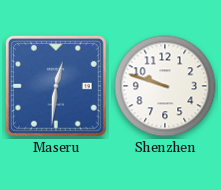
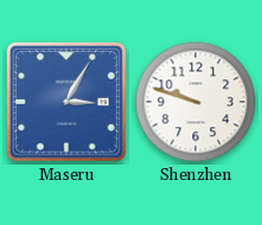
Maseru: 12:31 -> 3:05
